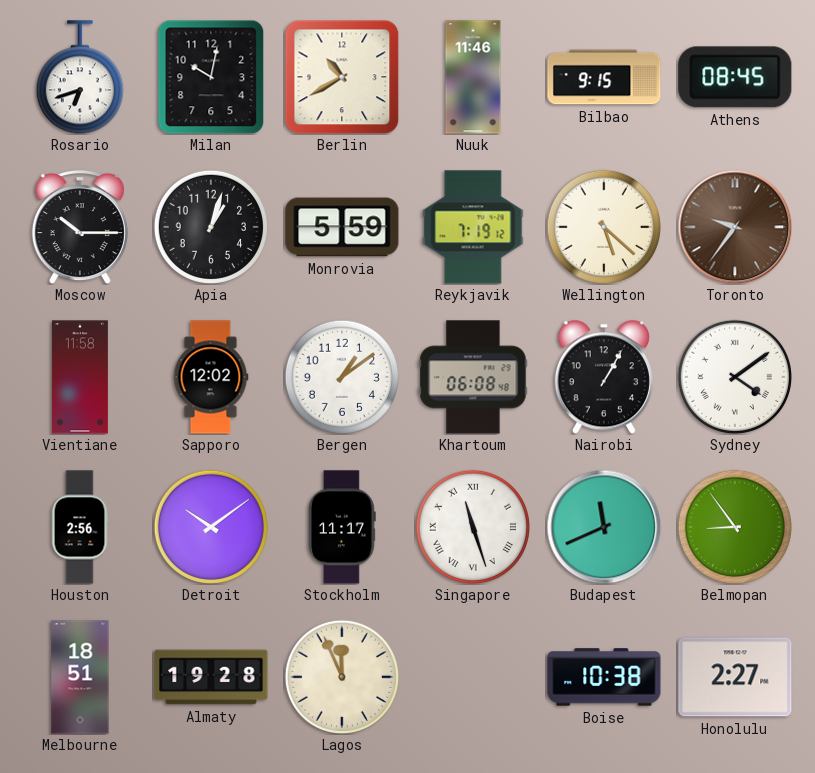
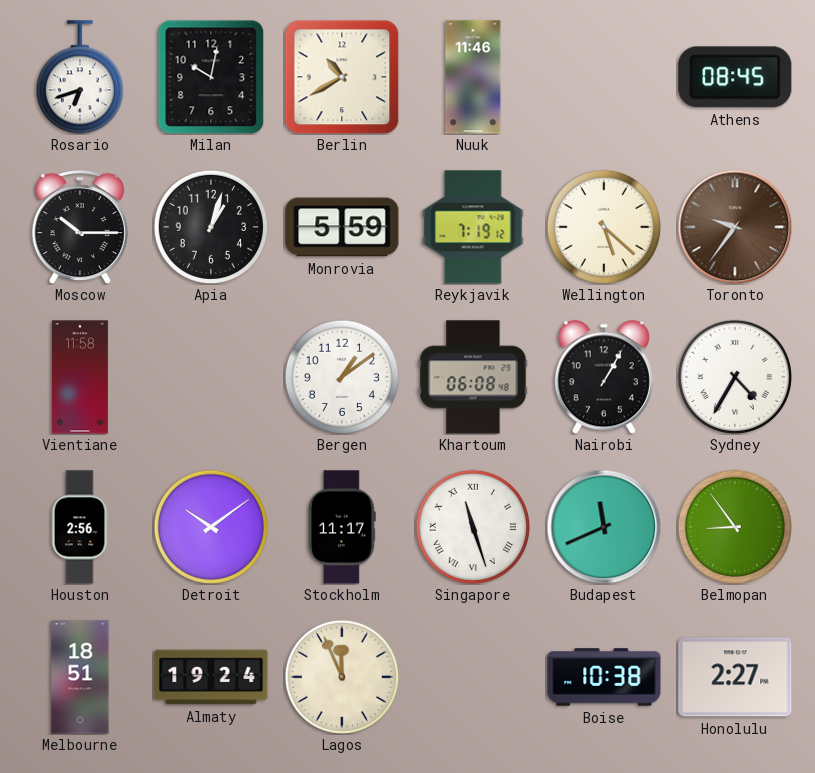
Bilbao: 9:15 -> none
Sapporo: 12:02 -> none
Sydney: 4:09 -> 4:35
Almaty: 19:28 -> 19:24
